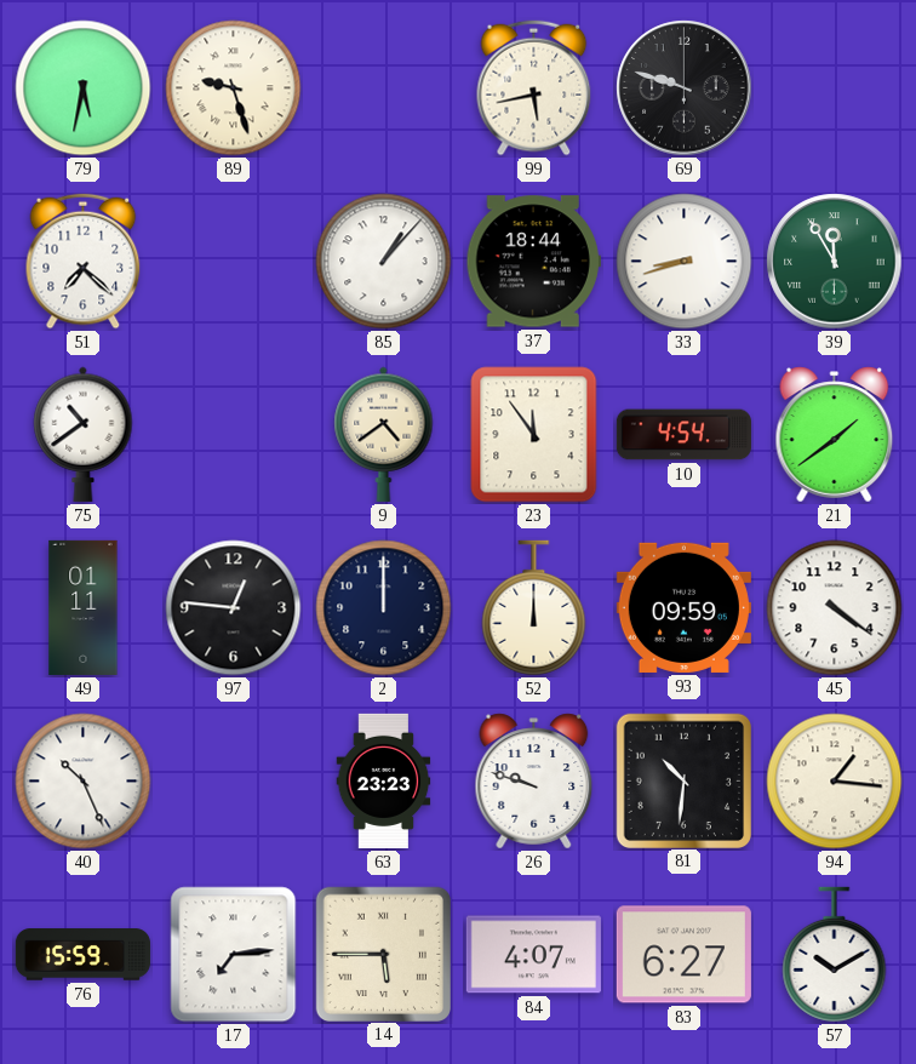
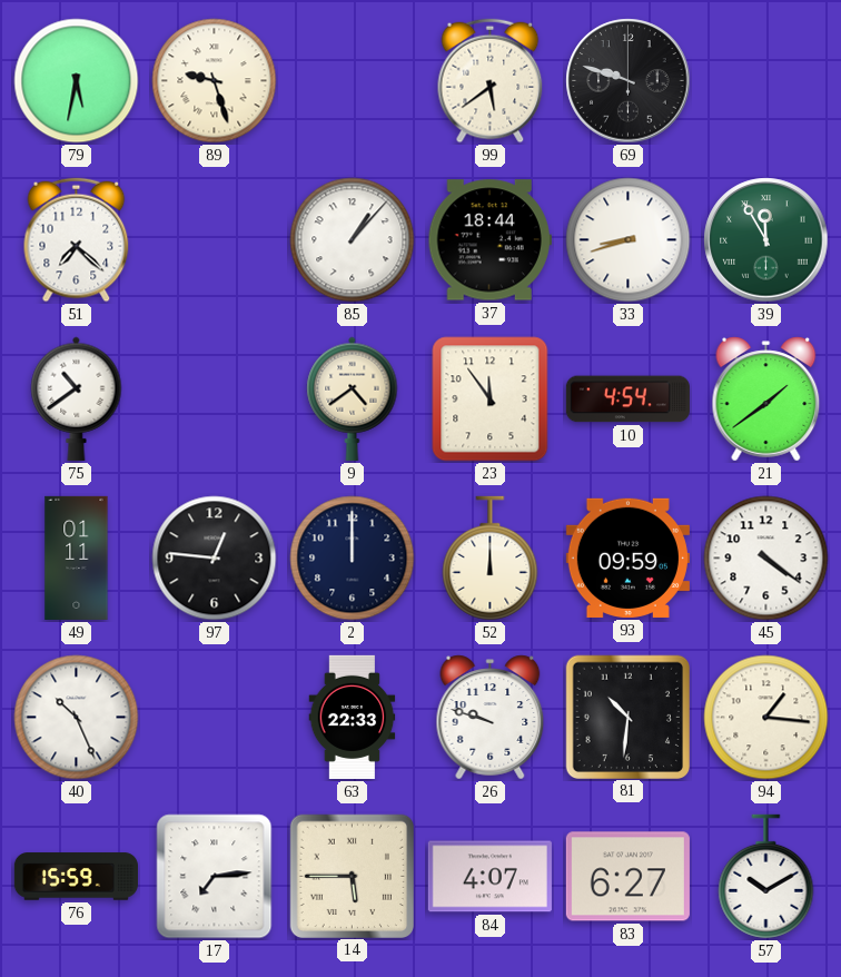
99: 5:43 -> 5:39
63: 23:23 -> 22:33
